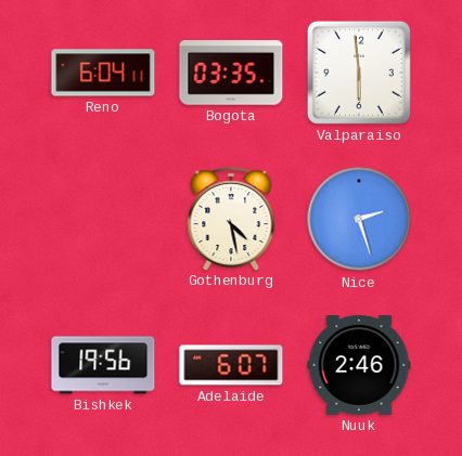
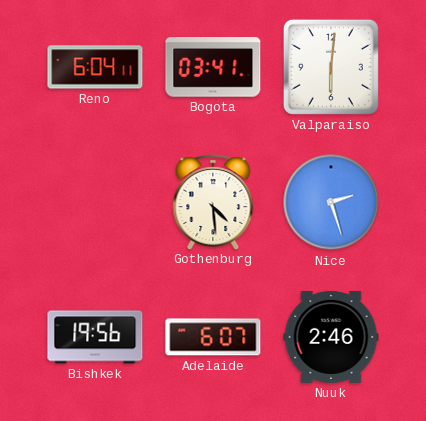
Bogota: 03:35 -> 03:41
Valparaiso: 5:59 -> 6:01
Gothenburg: 4:28 -> 4:29
